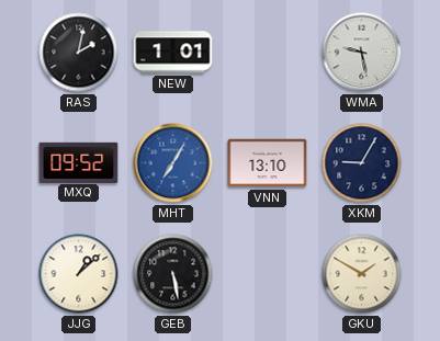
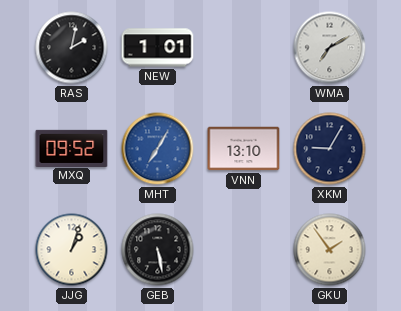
WMA: 9:28 -> 7:10
JJG: 1:08 -> 1:03
GKU: 1:50 -> 1:54
